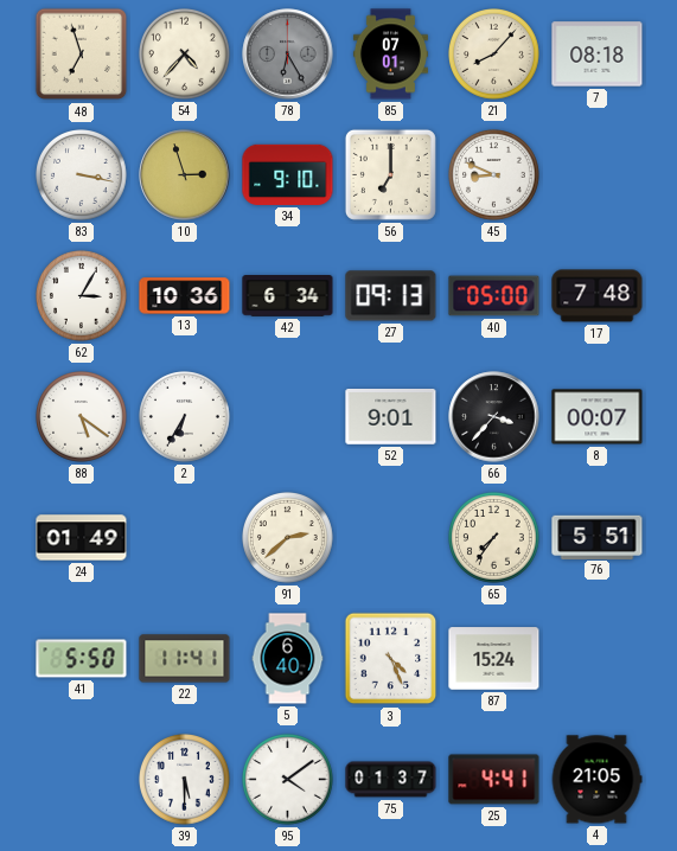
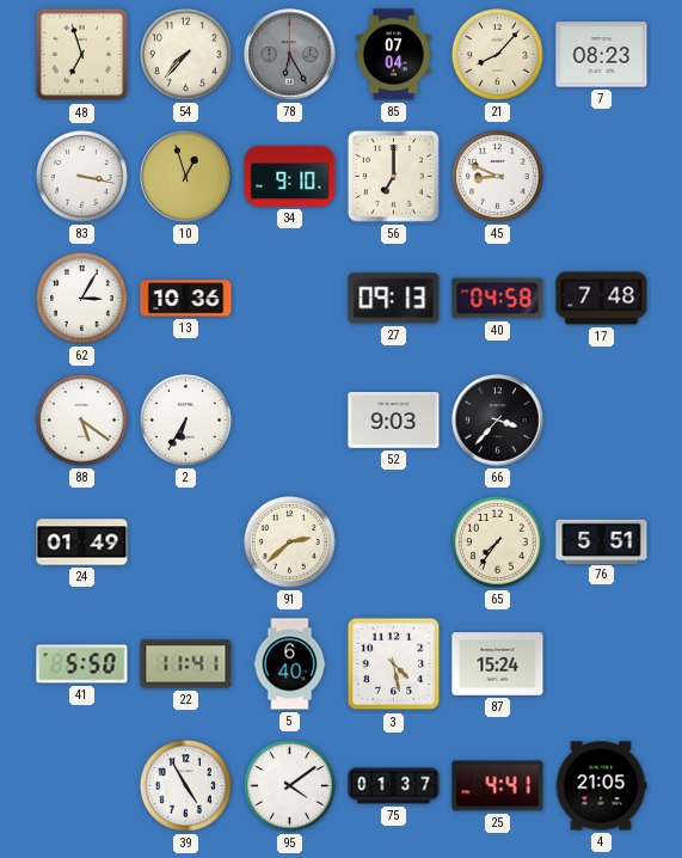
54: 4:37 -> 7:37
85: 07:01 -> 07:04
7: 08:18 -> 08:23
10: 2:57 -> 12:57
42: 6:34 -> none
40: 05:00 -> 04:58
52: 9:01 -> 9:03
8: 00:07 -> none
3: 4:26 -> 4:28
39: 5:30 -> 4:55
